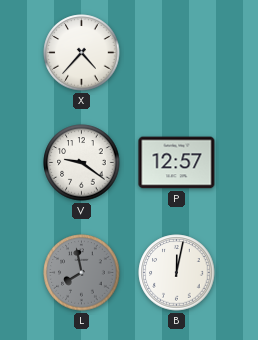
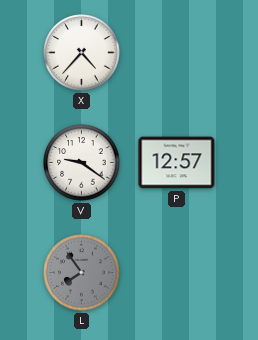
L: 7:58 -> 7:54
B: 12:02 -> none
